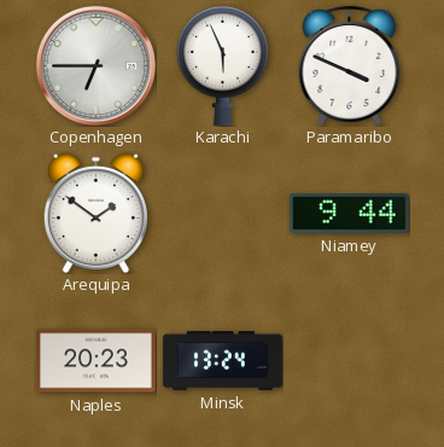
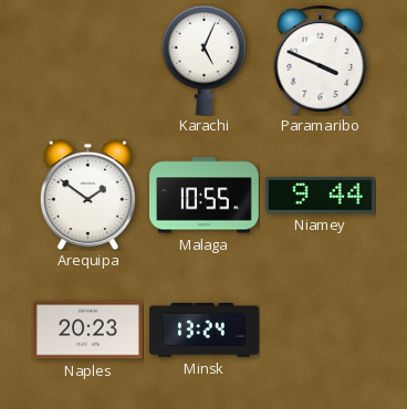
Copenhagen: 6:45 -> none
Karachi: 5:56 -> 5:04
Malaga: none -> 10:55
